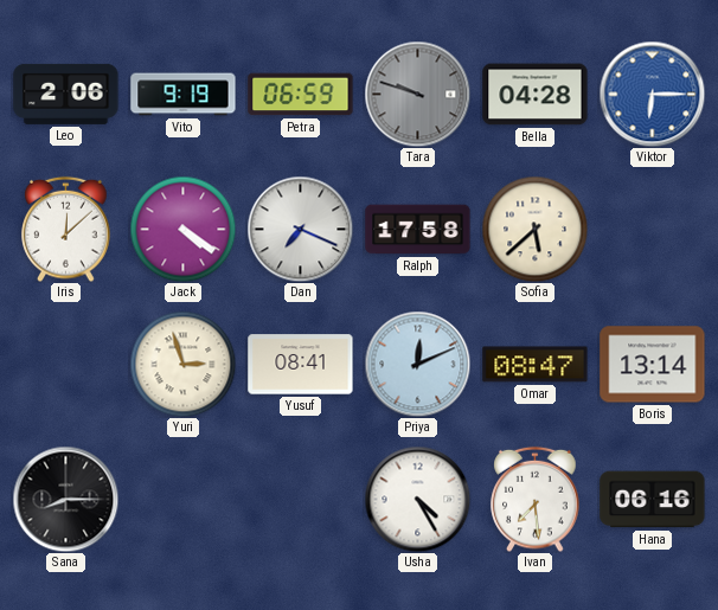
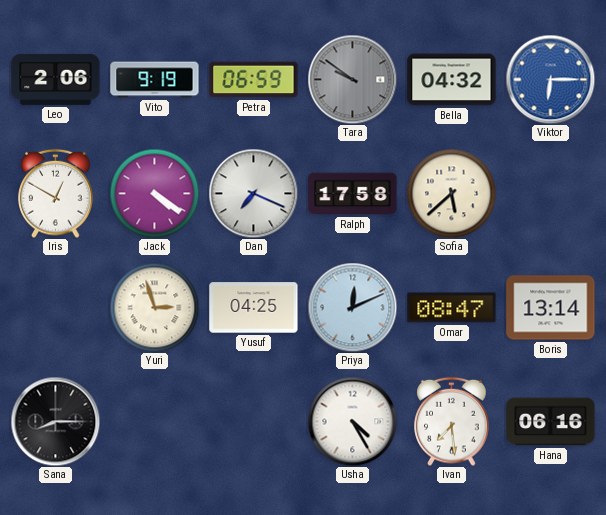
Tara: 9:48 -> 9:51
Bella: 04:28 -> 04:32
Iris: 12:08 -> 12:50
Yusuf: 08:41 -> 04:25
